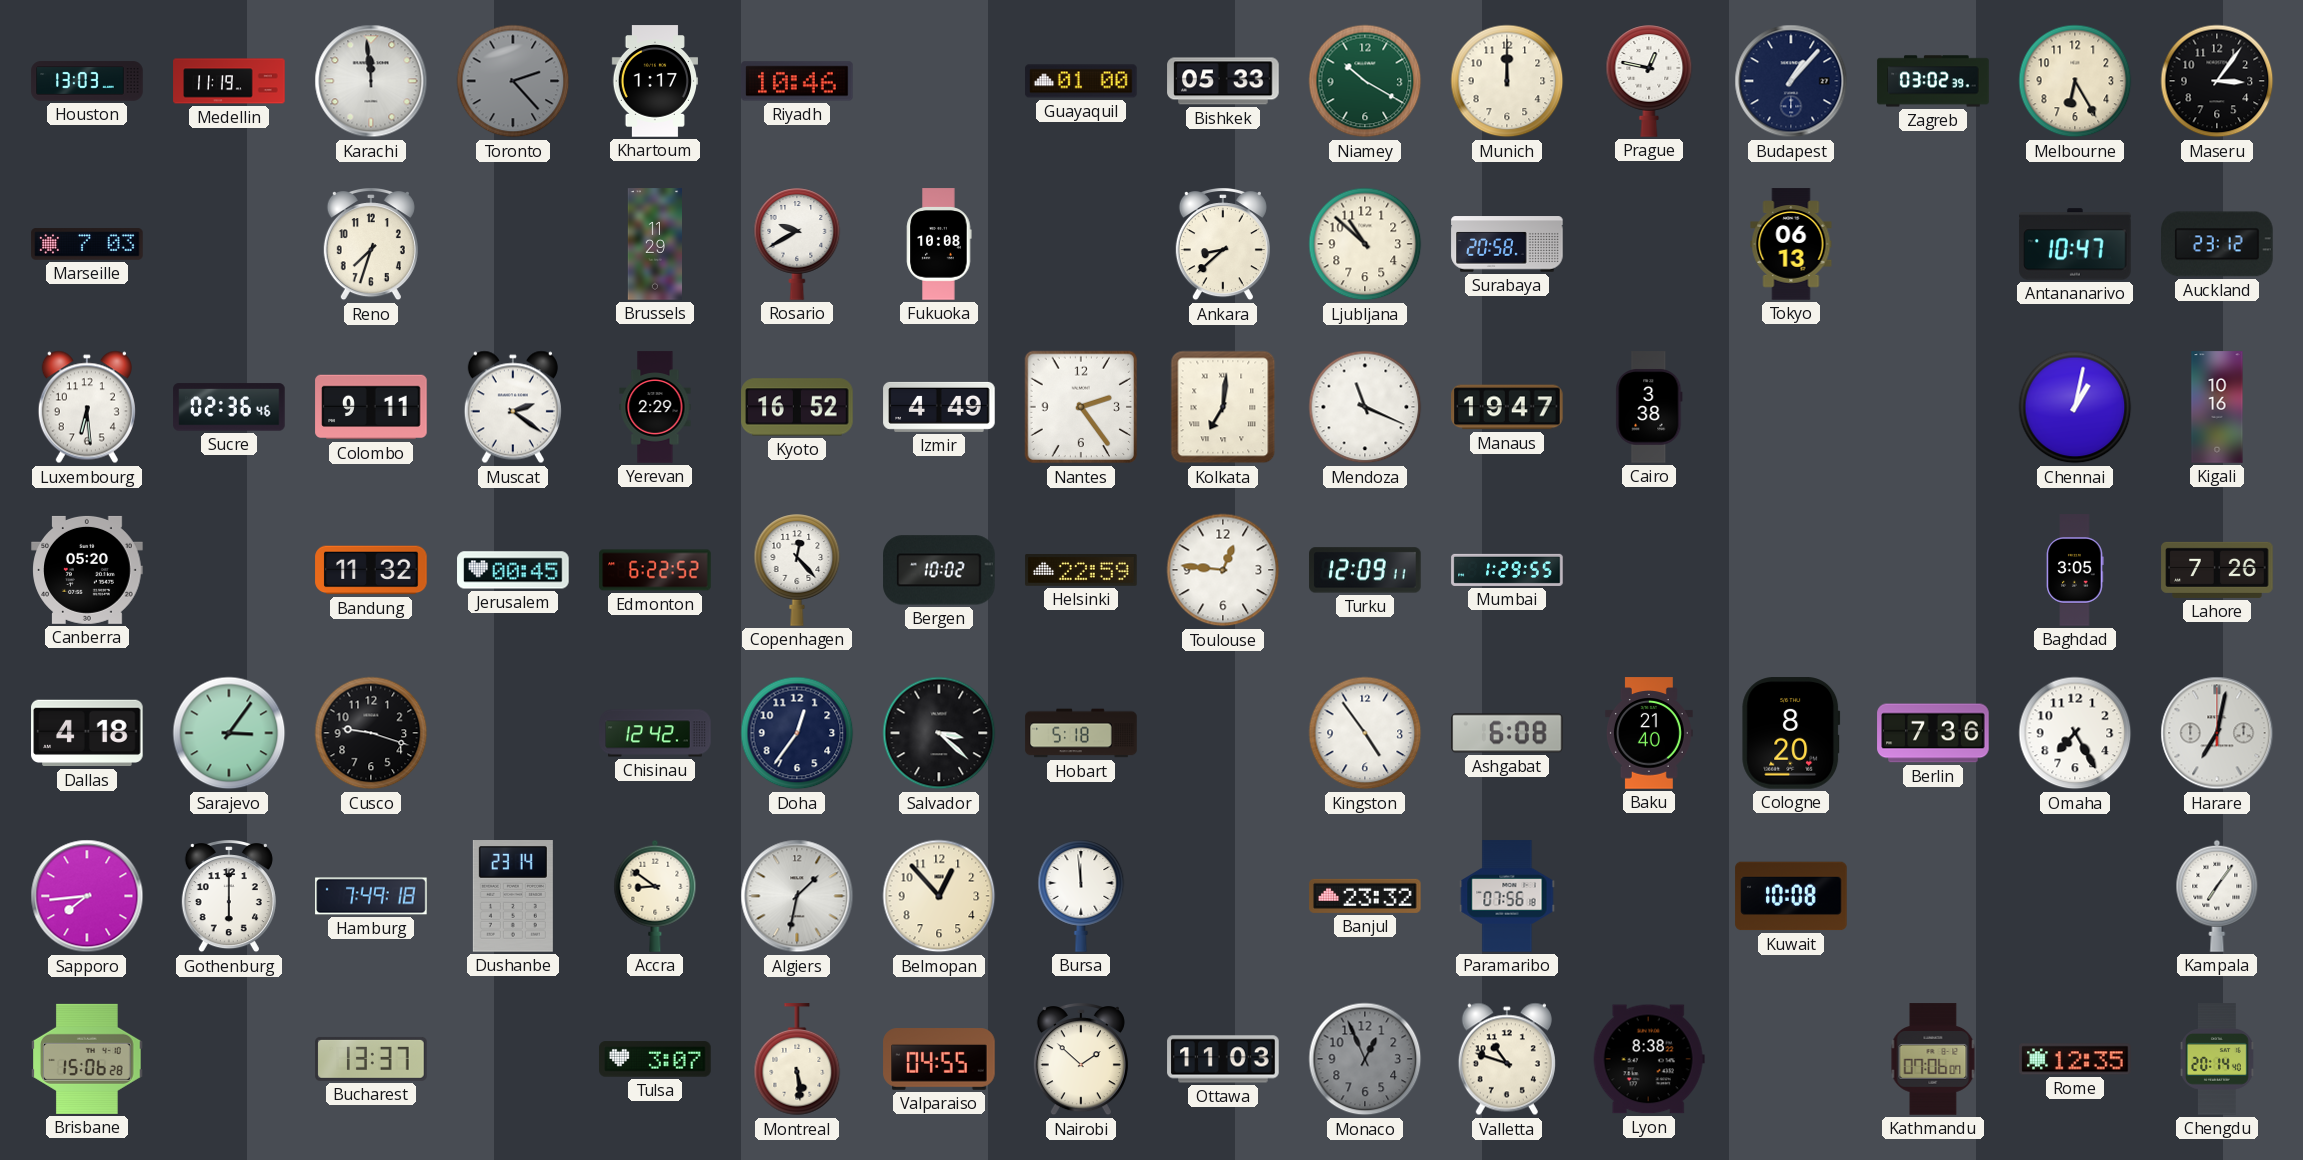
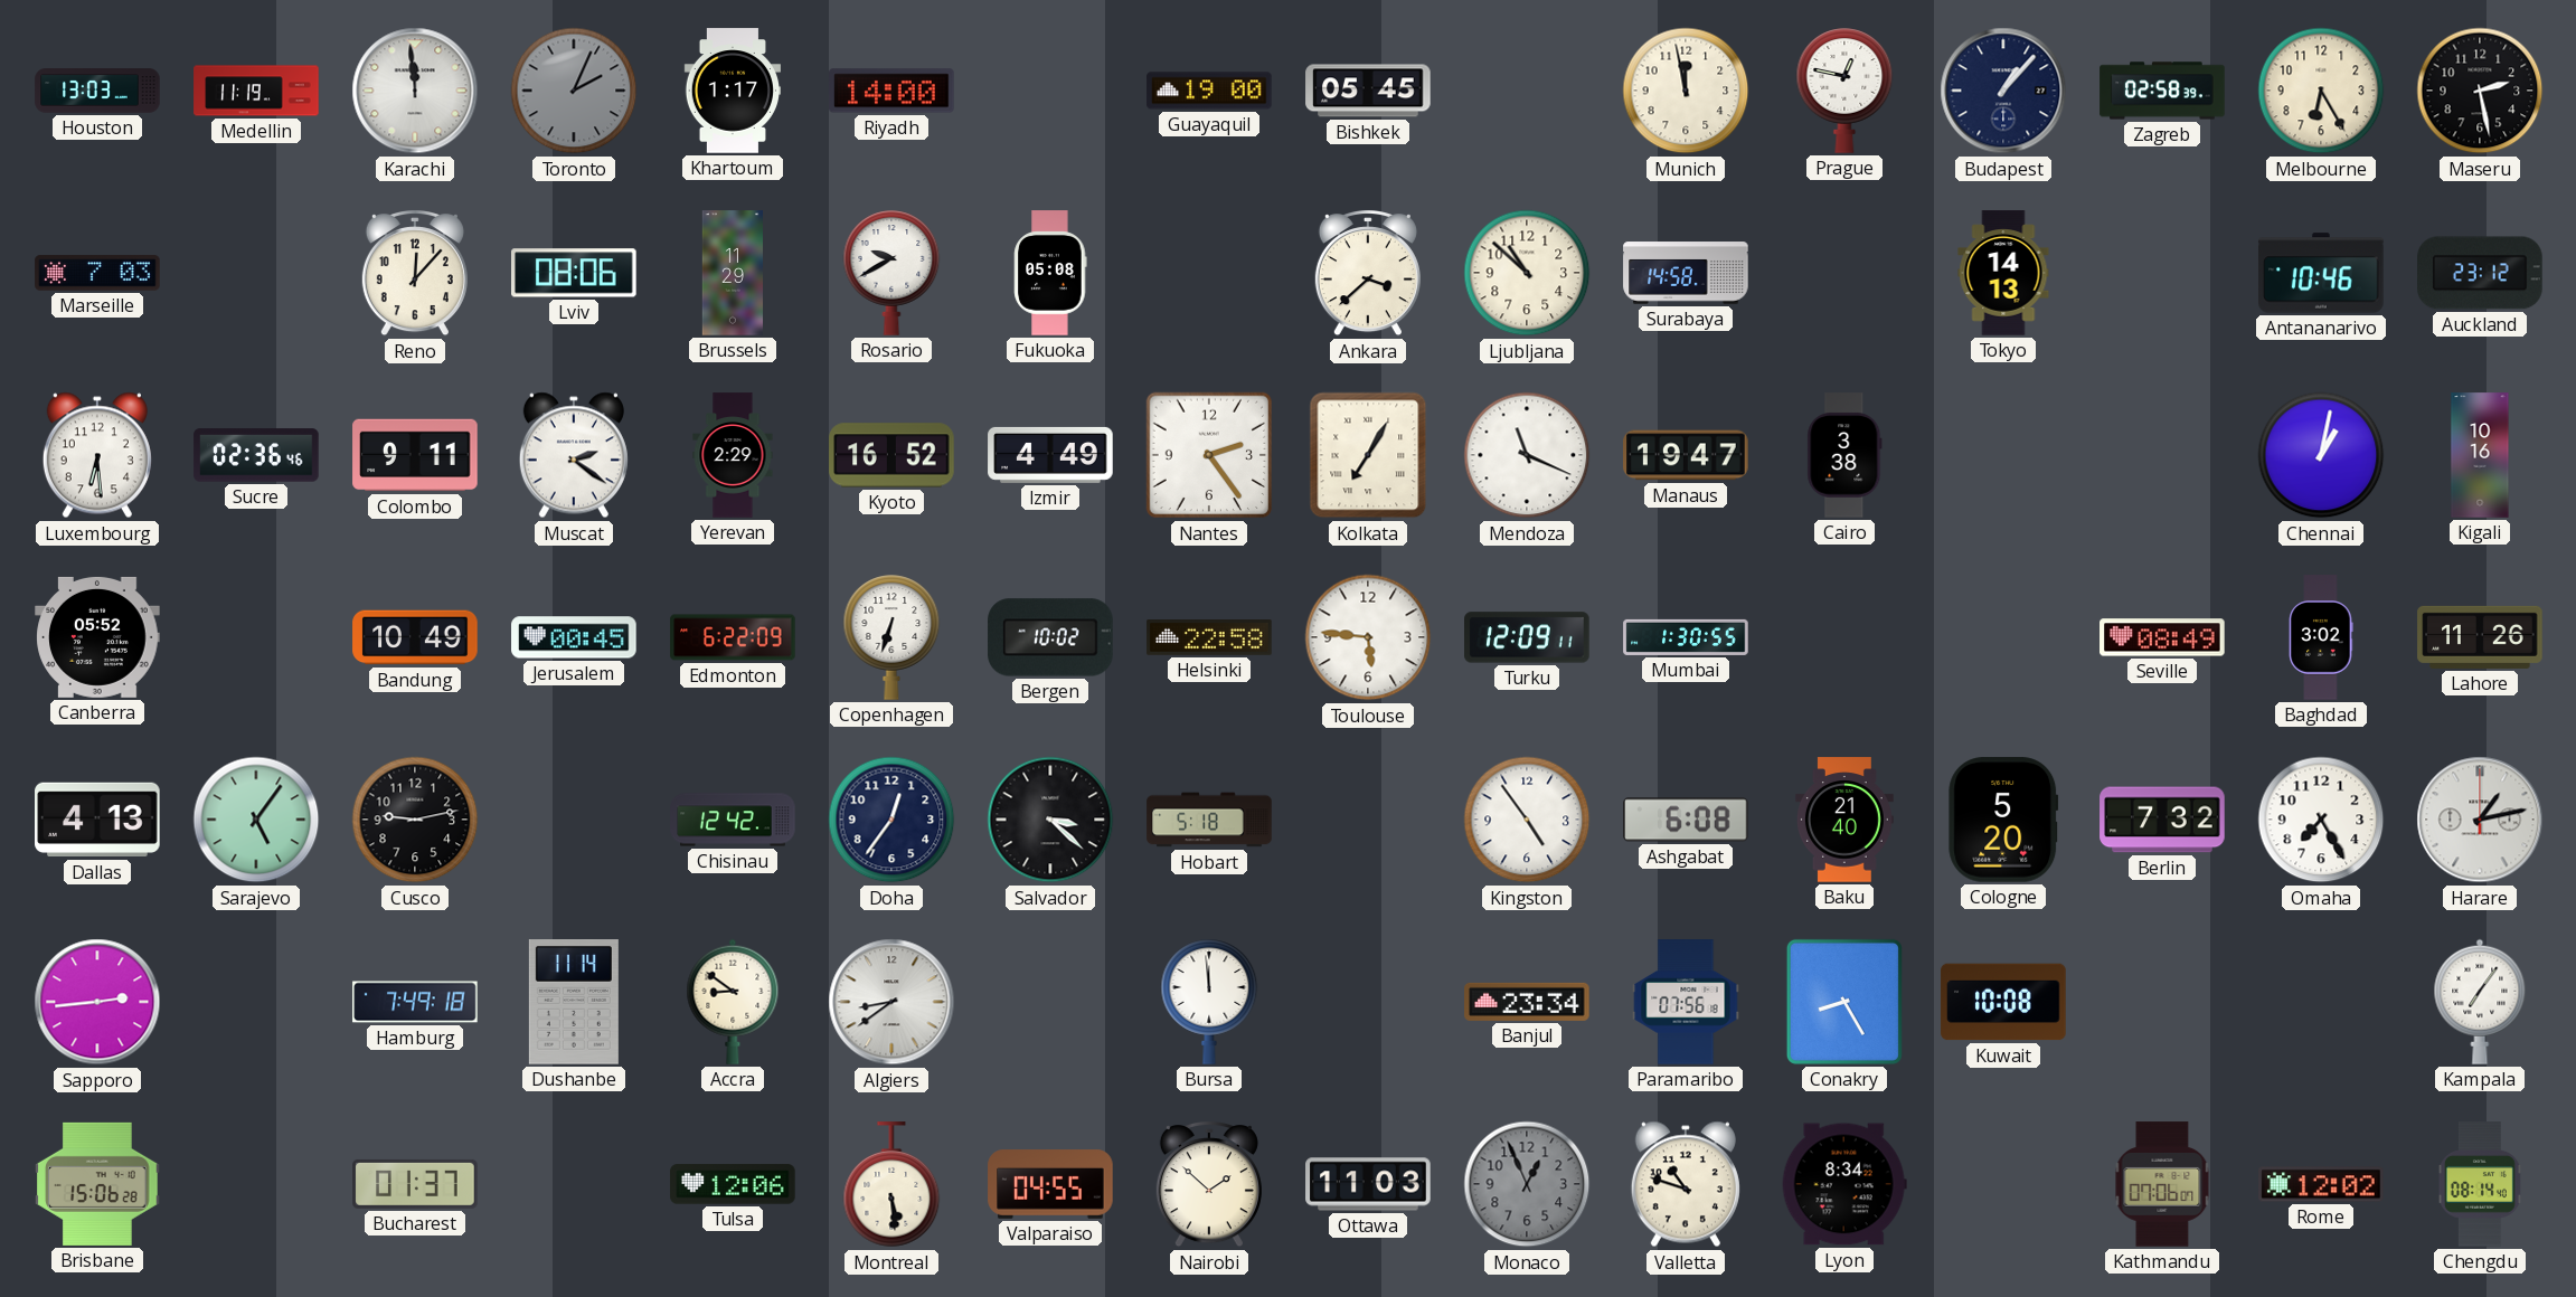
Toronto: 2:23 -> 2:04
Riyadh: 10:46 -> 14:00
Guayaquil: 01:00 -> 19:00
Bishkek: 05:33 -> 05:45
Niamey: 10:20 -> none
Munich: 12:00 -> 11:58
Zagreb: 03:02 -> 02:58
Maseru: 3:06 -> 2:28
Reno: 7:33 -> 12:07
Lviv: none -> 08:06
Fukuoka: 10:08 -> 05:08
Ankara: 8:38 -> 3:38
Surabaya: 20:58 -> 14:58
Tokyo: 06:13 -> 14:13
Antananarivo: 10:47 -> 10:46
Kolkata: 7:01 -> 7:05
Canberra: 05:20 -> 05:52
Bandung: 11:32 -> 10:49
Edmonton: 6:22:52 -> 6:22:09
Copenhagen: 12:23 -> 6:33
Helsinki: 22:59 -> 22:58
Toulouse: 12:46 -> 5:46
Mumbai: 1:29 -> 1:30
Seville: none -> 08:49
Baghdad: 3:05 -> 3:02
Lahore: 7:26 -> 11:26
Dallas: 4:18 -> 4:13
Sarajevo: 3:06 -> 5:06
Cusco: 9:18 -> 9:13
Cologne: 8:20 -> 5:20
Berlin: 7:36 -> 7:32
Harare: 7:02 -> 1:13
Sapporo: 7:44 -> 2:44
Gothenburg: 6:00 -> none
Dushanbe: 23:14 -> 11:14
Algiers: 1:32 -> 8:39
Belmopan: 12:53 -> none
Banjul: 23:32 -> 23:34
Conakry: none -> 8:25
Bucharest: 13:37 -> 01:37
Tulsa: 3:07 -> 12:06
Lyon: 8:38 -> 8:34
Rome: 12:35 -> 12:02
Chengdu: 20:14 -> 08:14
